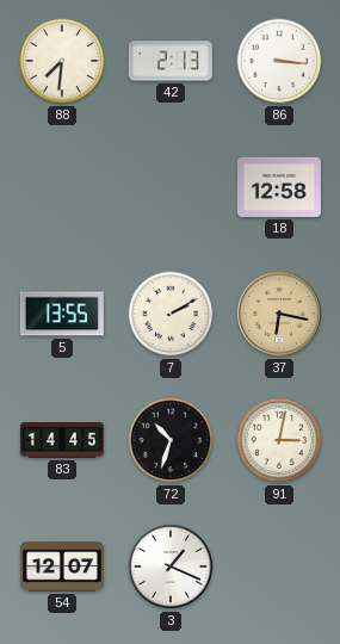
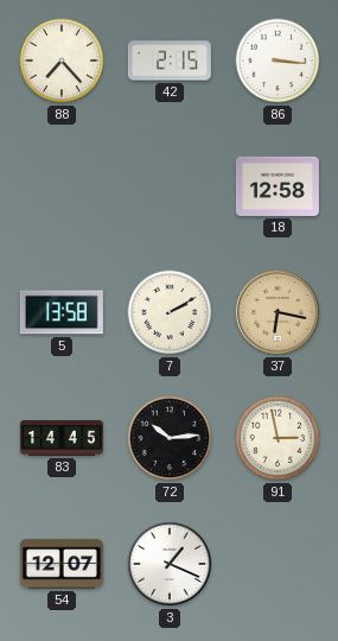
88: 7:31 -> 7:23
42: 2:13 -> 2:15
5: 13:55 -> 13:58
72: 10:33 -> 10:14
91: 3:02 -> 2:58
